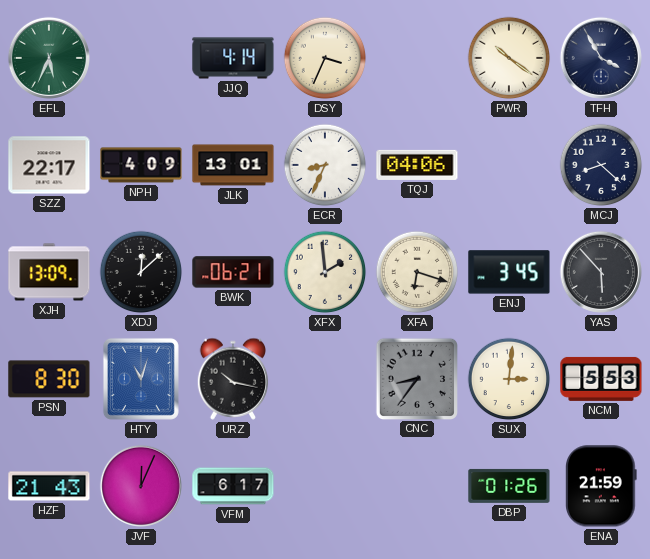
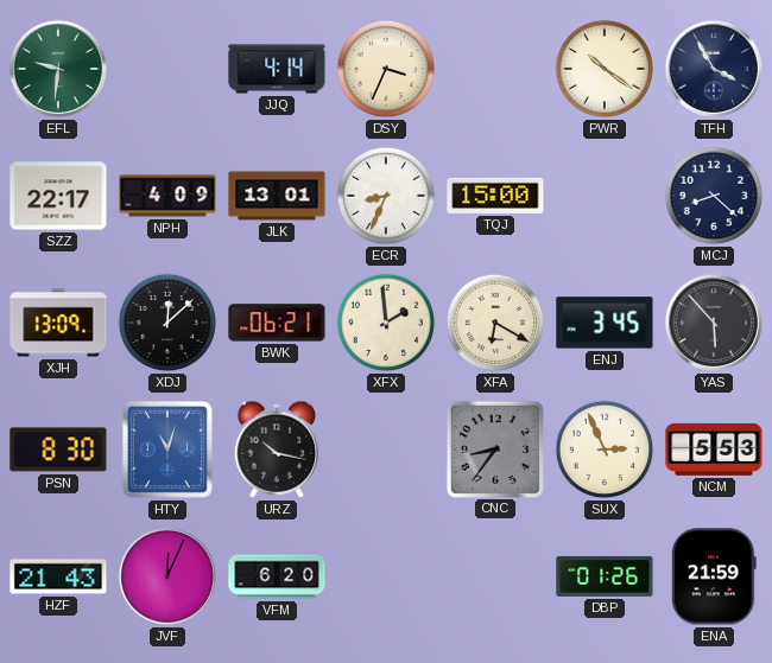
EFL: 5:34 -> 9:31
TQJ: 04:06 -> 15:00
XFA: 6:18 -> 6:20
SUX: 3:01 -> 2:56
VFM: 6:17 -> 6:20
